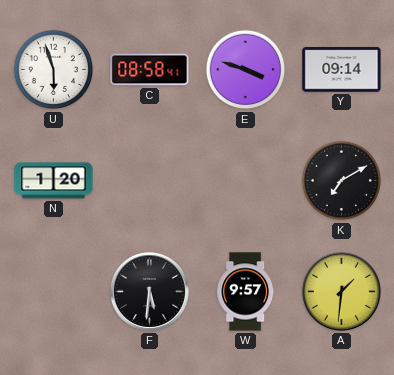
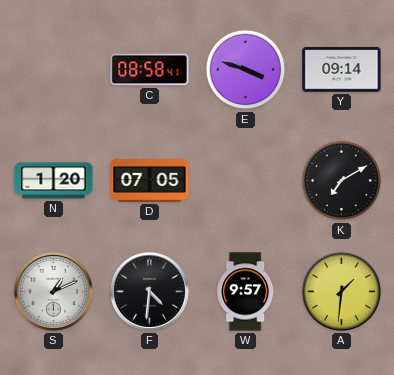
U: 5:57 -> none
D: none -> 07:05
S: none -> 1:11
F: 5:31 -> 4:31
